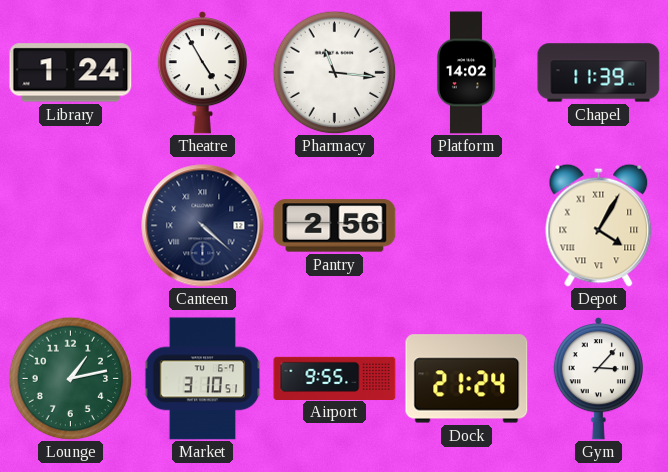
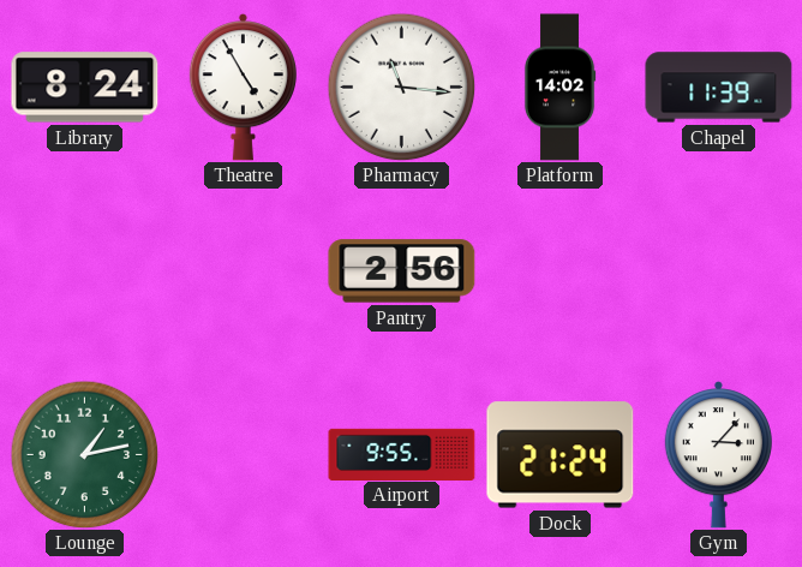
Library: 1:24 -> 8:24
Canteen: 4:22 -> none
Depot: 4:05 -> none
Market: 3:10 -> none
